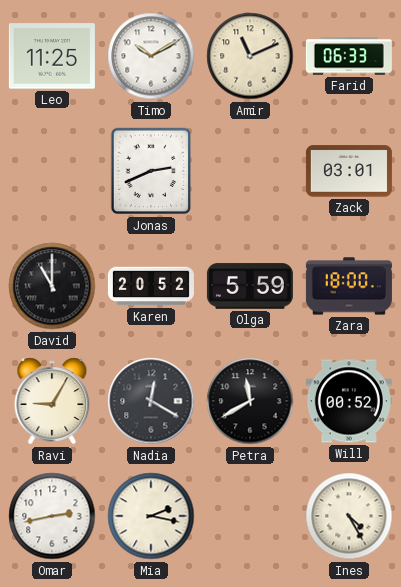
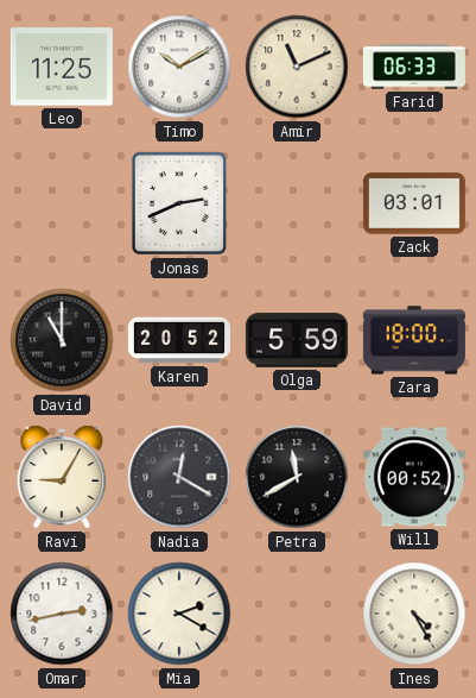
Mia: 2:17 -> 2:20
